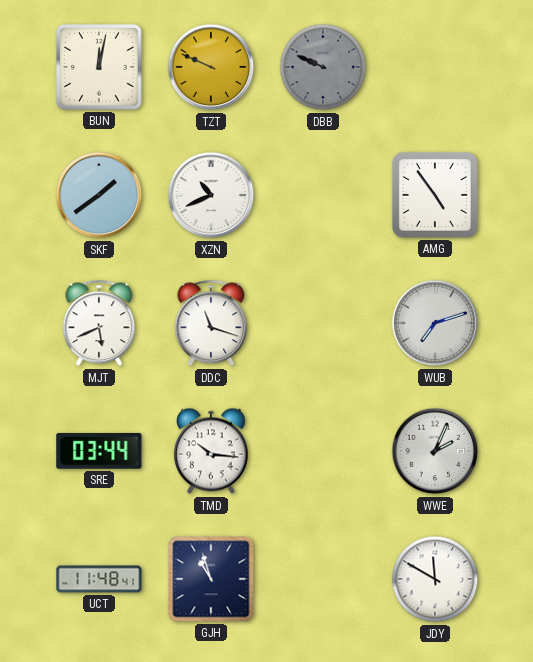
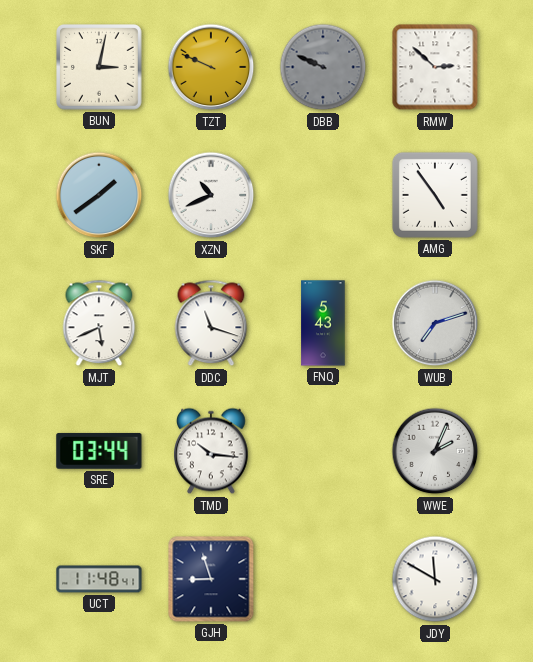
BUN: 12:02 -> 3:02
RMW: none -> 2:52
FNQ: none -> 5:43
GJH: 10:57 -> 8:57
